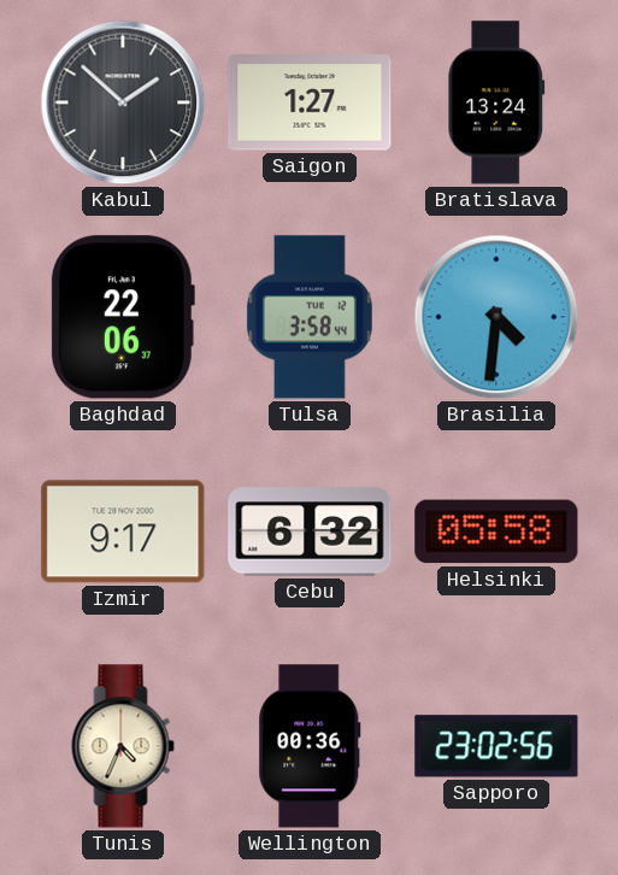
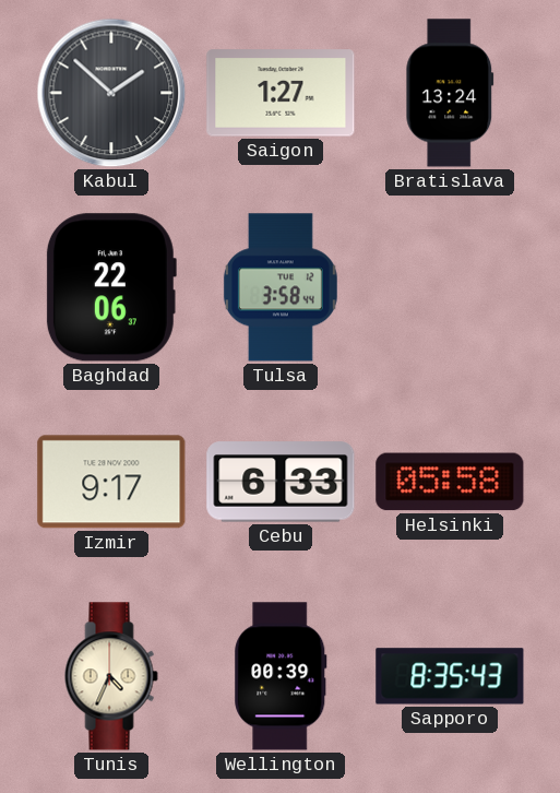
Brasilia: 4:31 -> none
Cebu: 6:32 -> 6:33
Wellington: 00:36 -> 00:39
Sapporo: 23:02 -> 8:35
